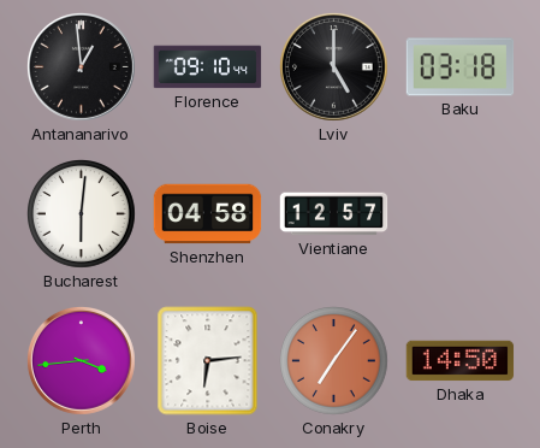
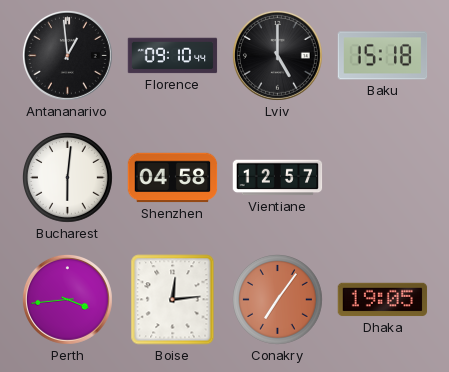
Baku: 03:18 -> 15:18
Boise: 6:14 -> 12:14
Dhaka: 14:50 -> 19:05
